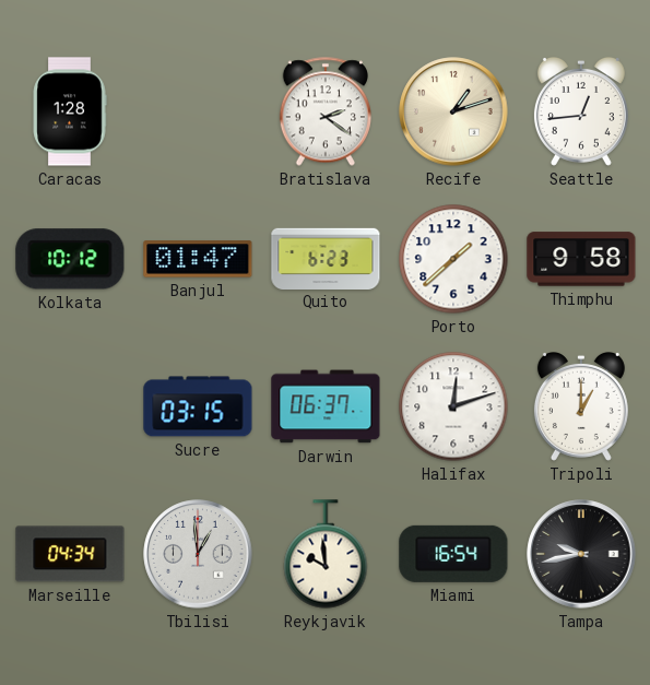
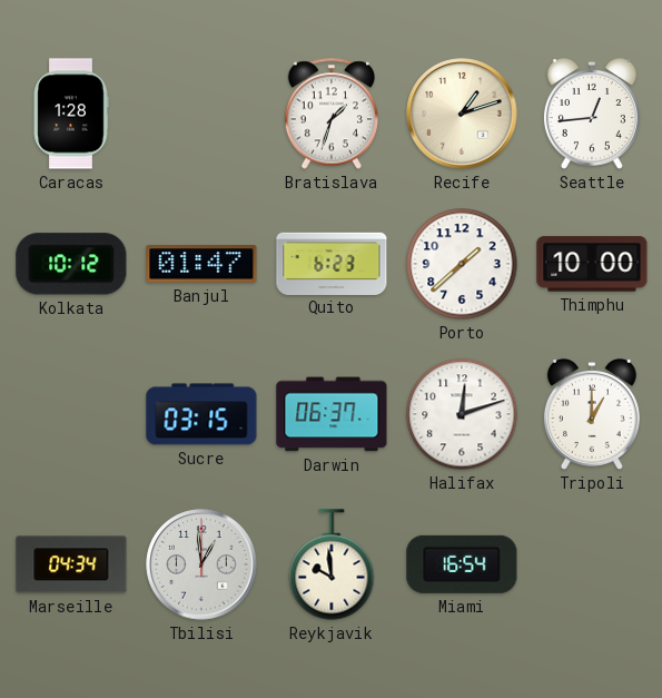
Bratislava: 2:21 -> 1:33
Thimphu: 9:58 -> 10:00
Tampa: 9:43 -> none
